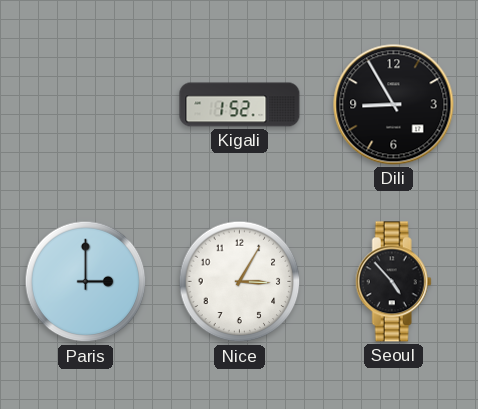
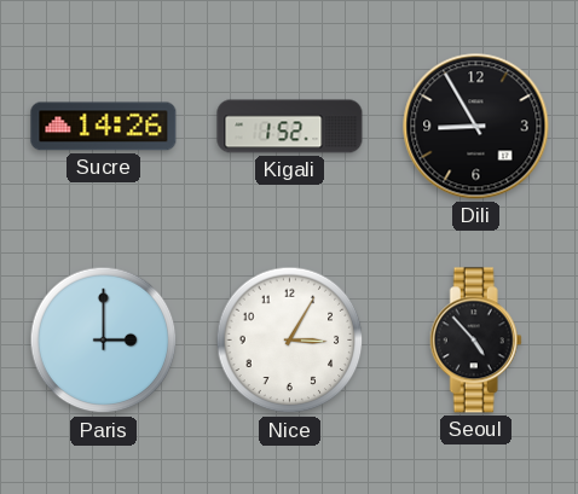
Sucre: none -> 14:26
